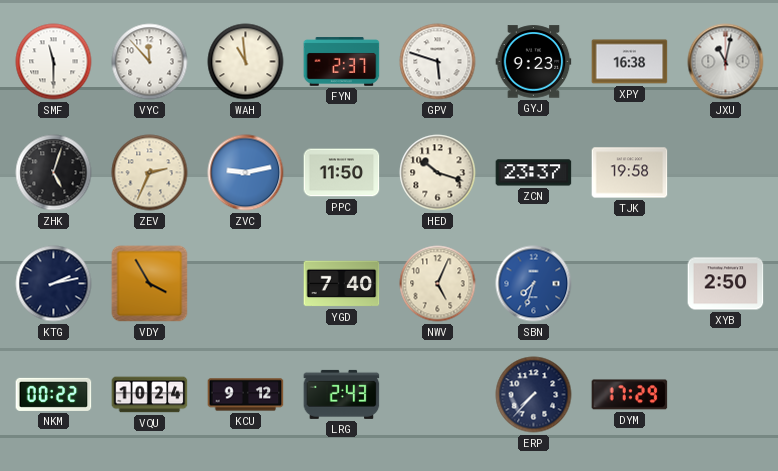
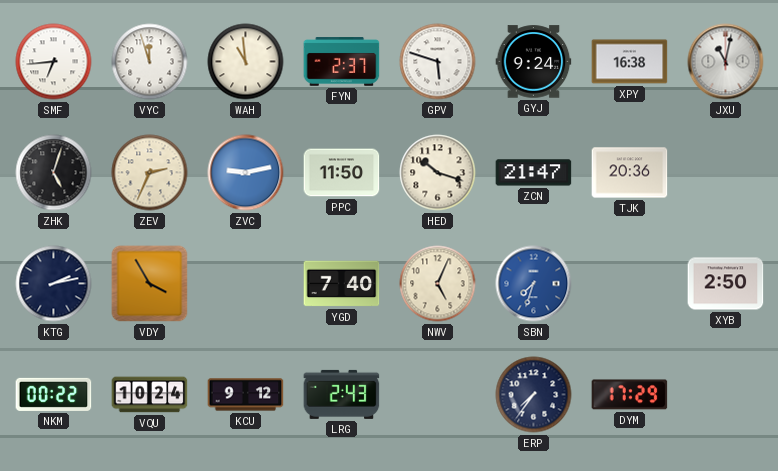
SMF: 11:30 -> 6:44
VYC: 11:53 -> 11:57
GYJ: 9:23 -> 9:24
ZCN: 23:37 -> 21:47
TJK: 19:58 -> 20:36
ERP: 7:37 -> 7:36
